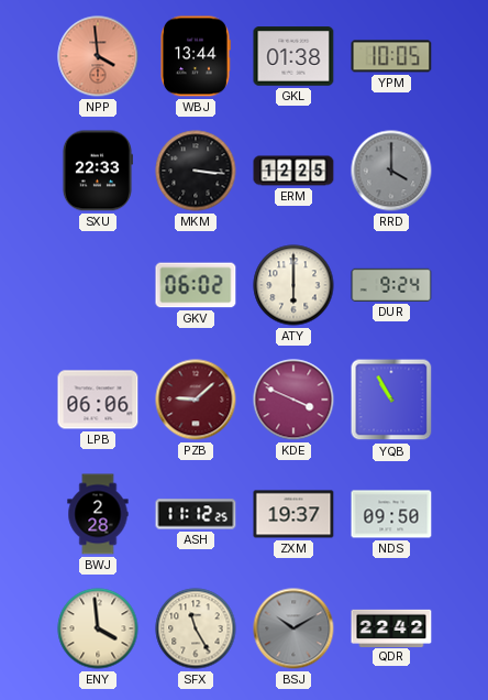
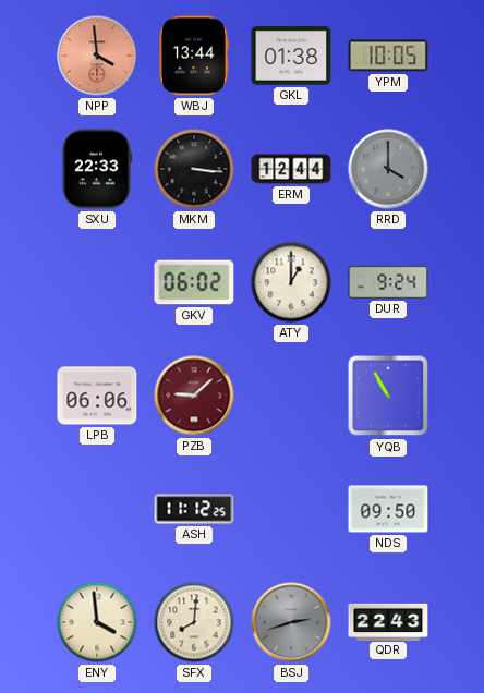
ERM: 12:25 -> 12:44
ATY: 6:00 -> 1:00
KDE: 3:49 -> none
BWJ: 2:28 -> none
ZXM: 19:37 -> none
SFX: 11:25 -> 8:01
BSJ: 10:10 -> 2:42
QDR: 22:42 -> 22:43
